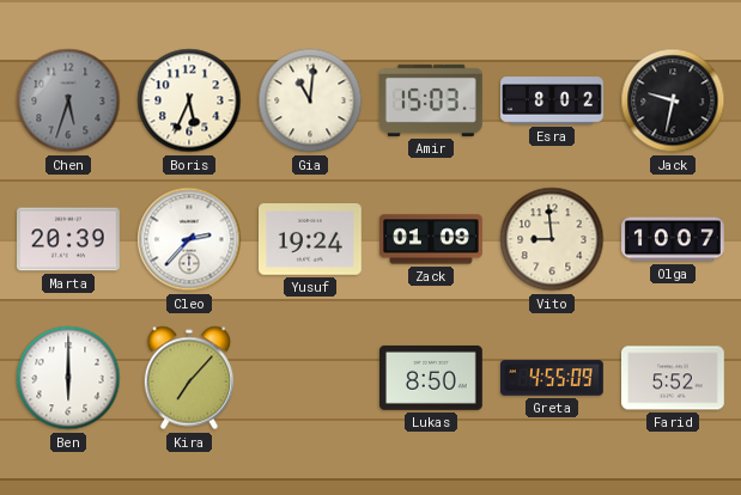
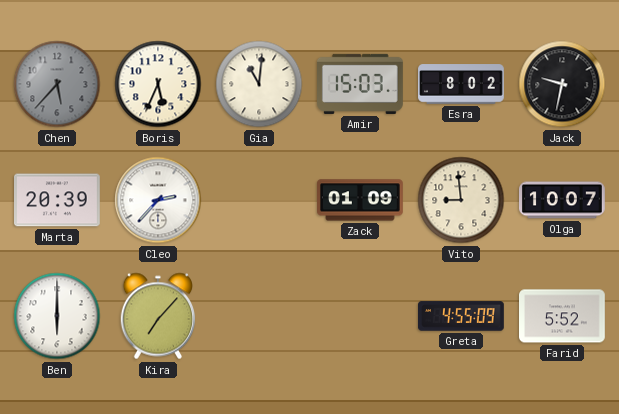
Chen: 5:33 -> 5:37
Yusuf: 19:24 -> none
Lukas: 8:50 -> none
